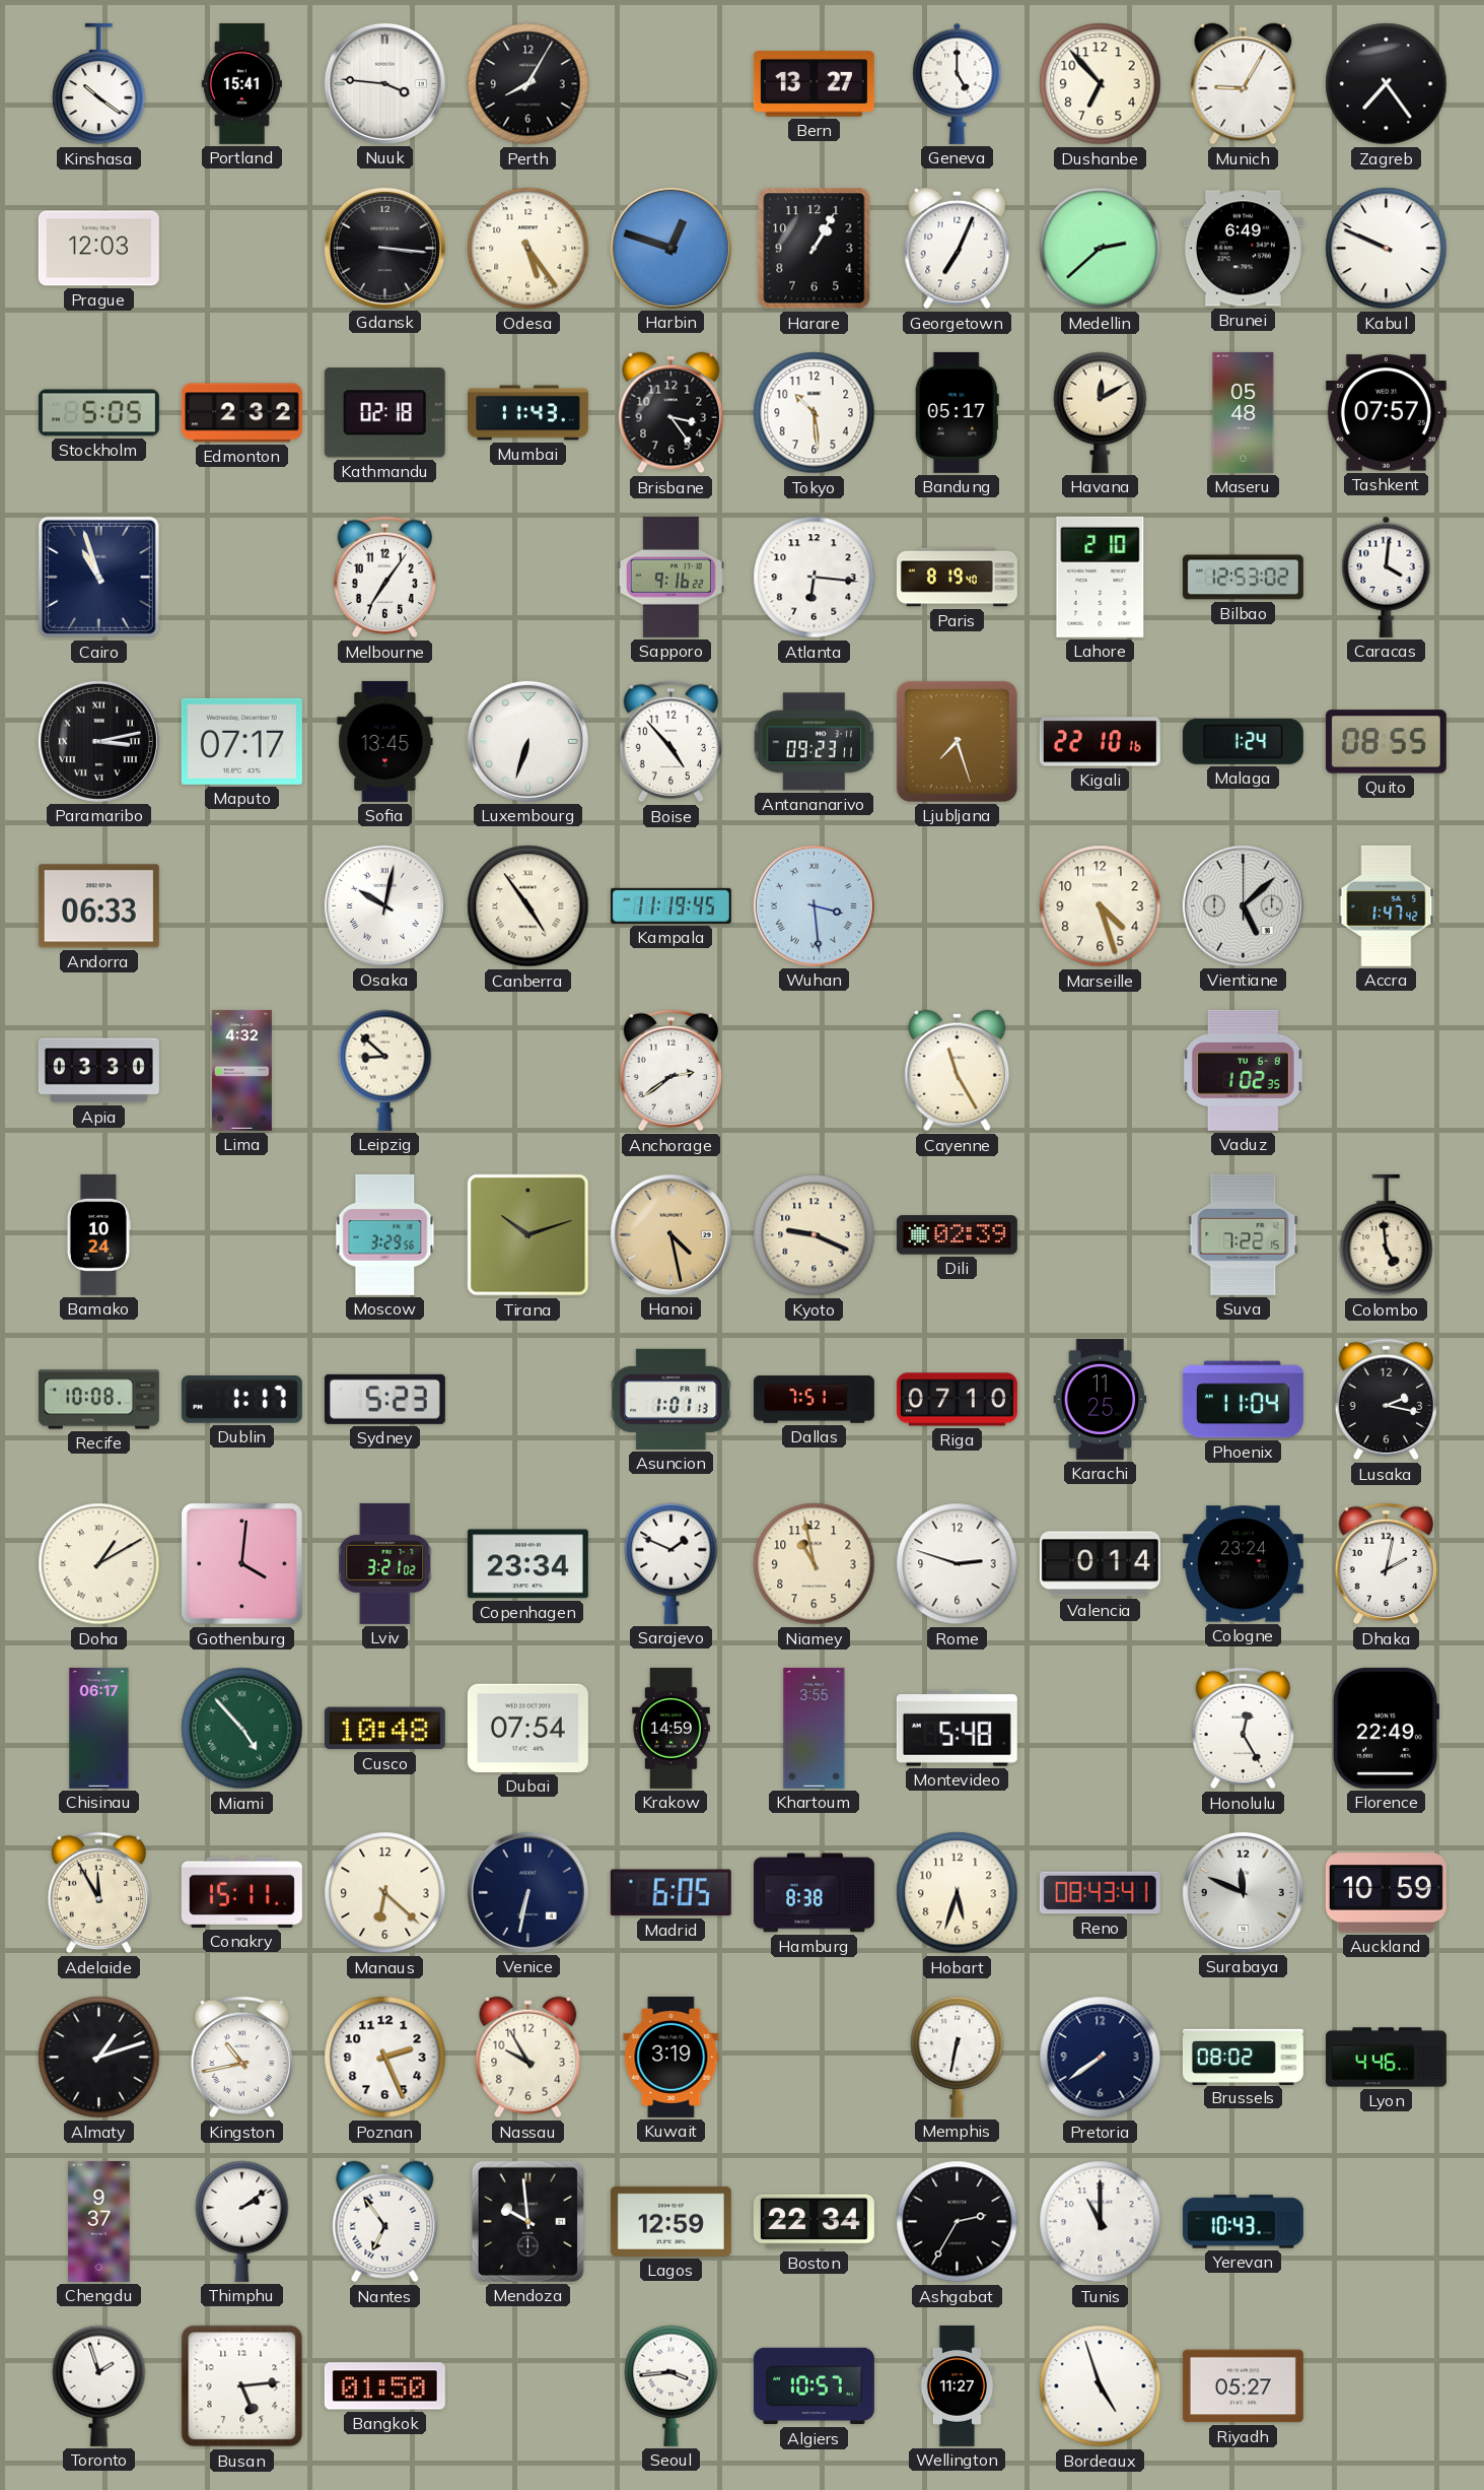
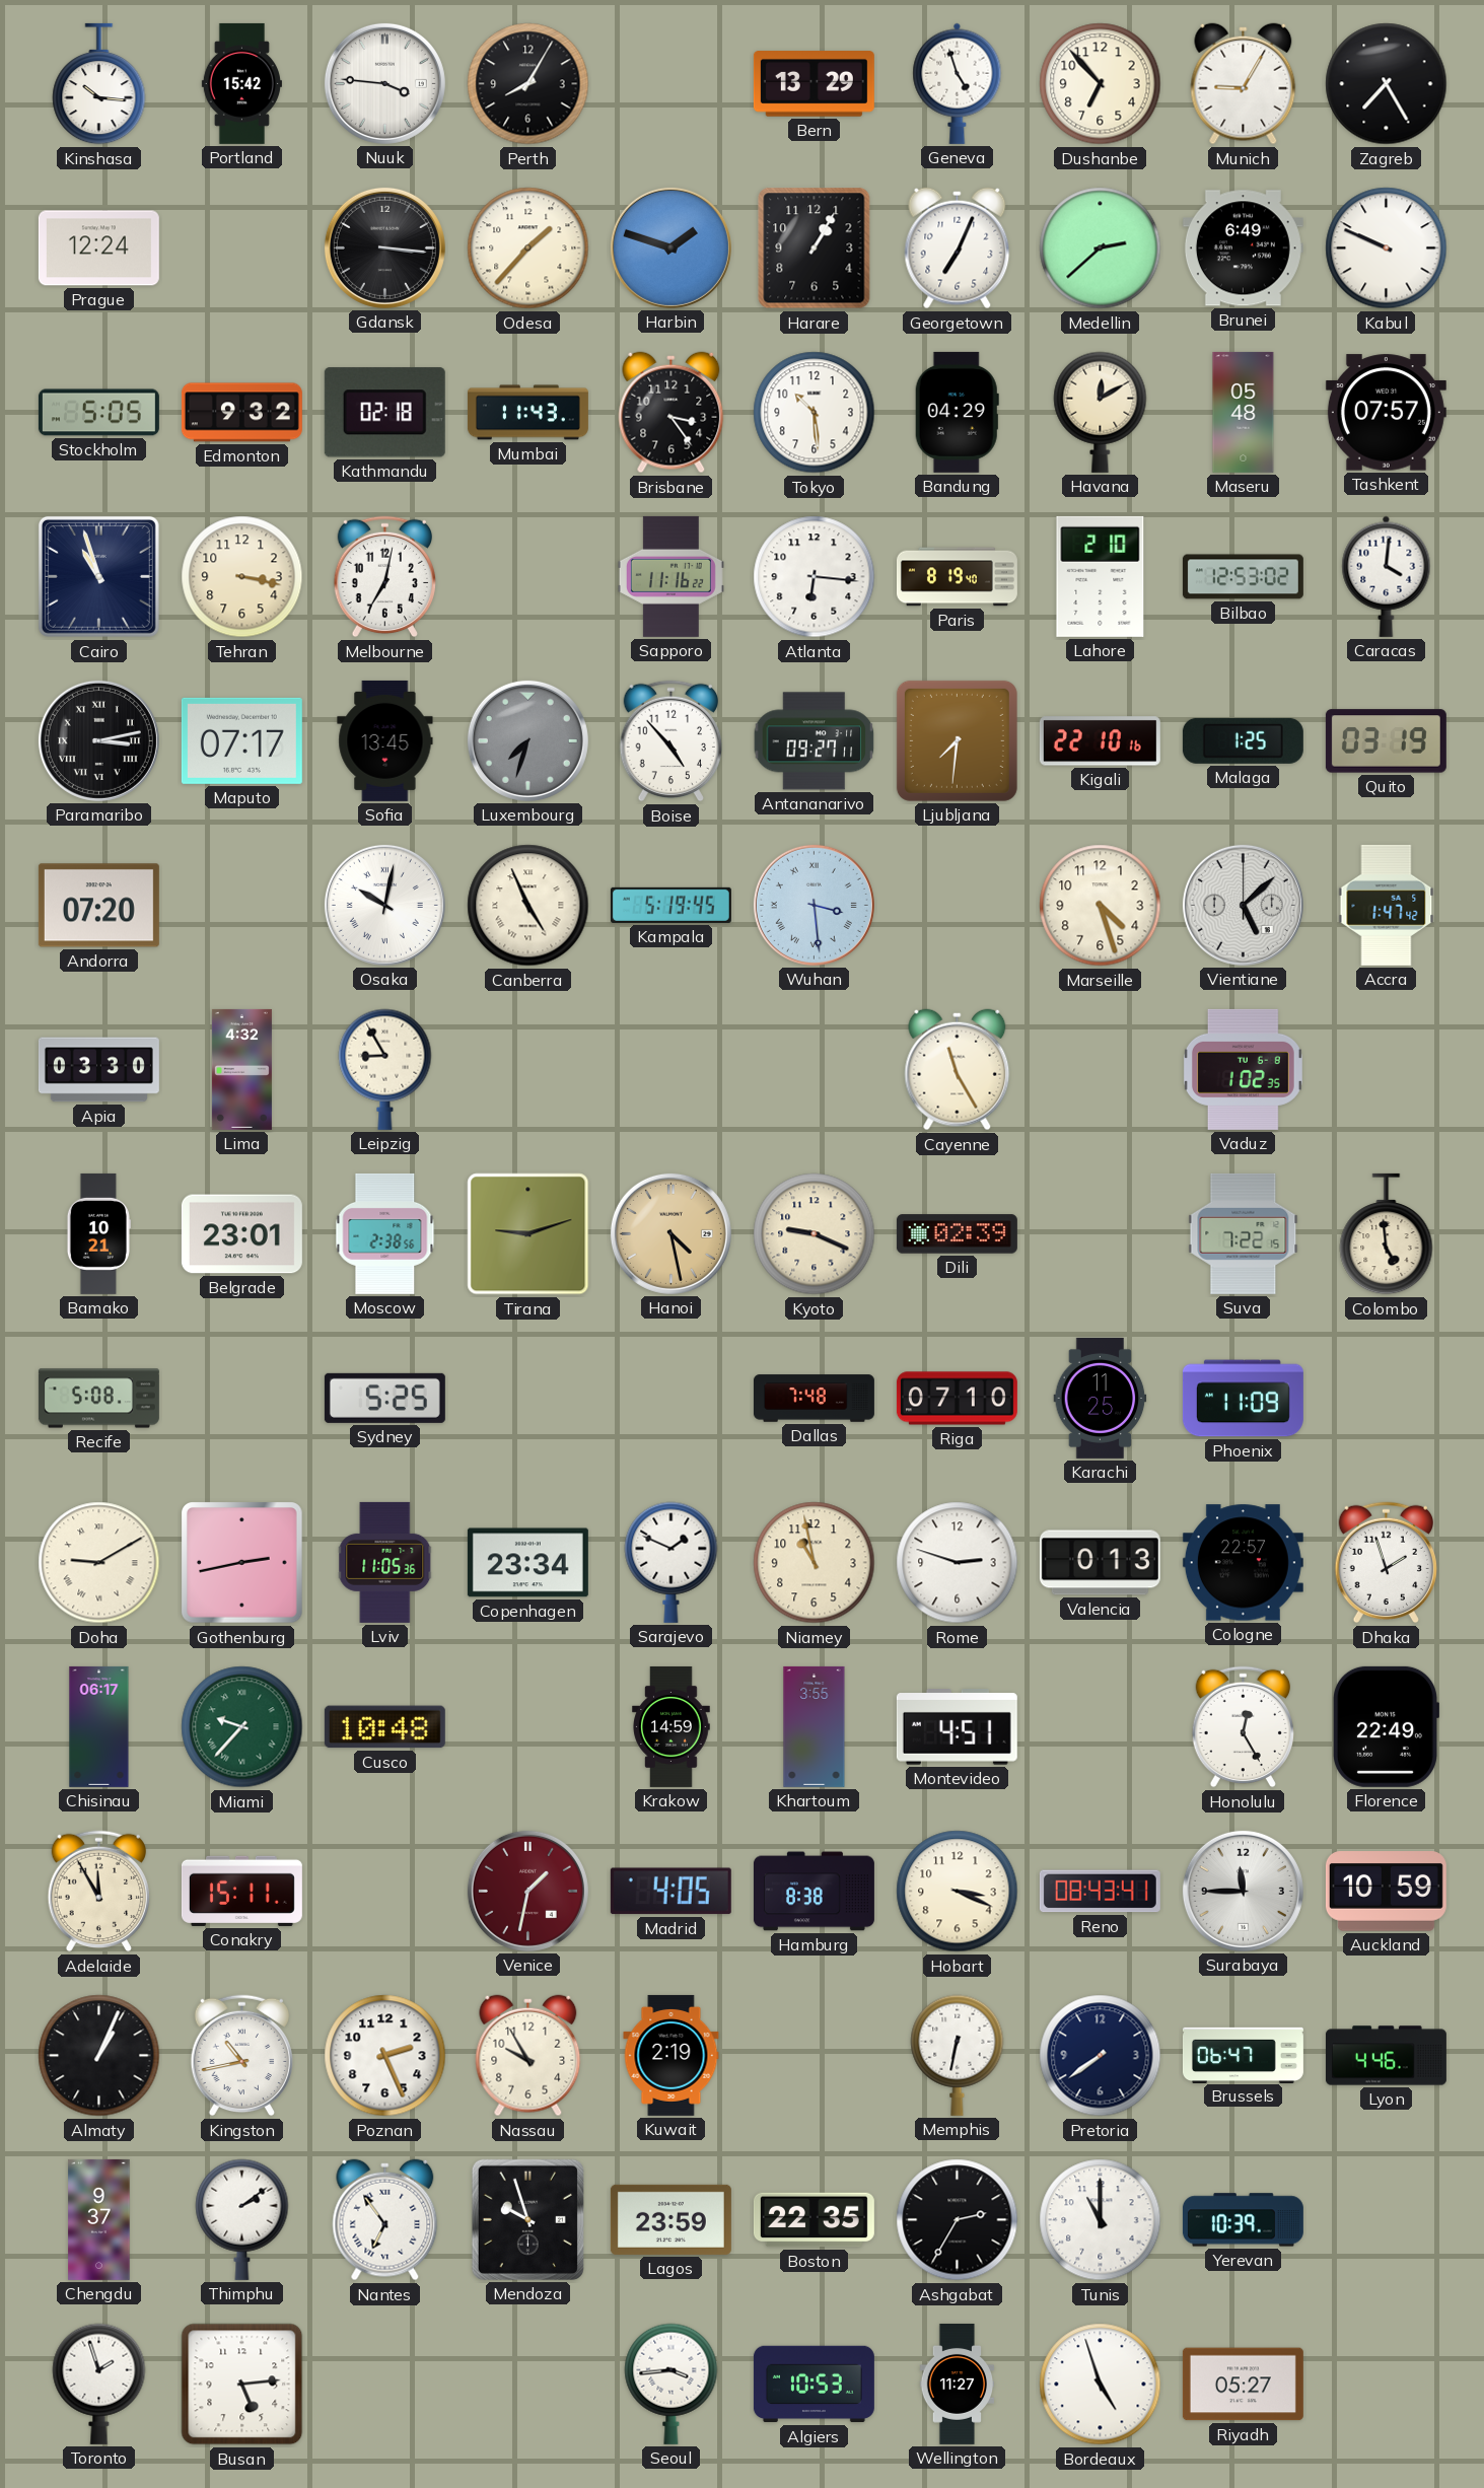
Kinshasa: 10:21 -> 10:16
Portland: 15:41 -> 15:42
Bern: 13:27 -> 13:29
Geneva: 5:00 -> 4:57
Zagreb: 7:24 -> 7:25
Prague: 12:03 -> 12:24
Odesa: 5:24 -> 1:37
Harbin: 12:48 -> 1:48
Edmonton: 2:32 -> 9:32
Bandung: 05:17 -> 04:29
Tehran: none -> 3:17
Melbourne: 7:06 -> 7:02
Sapporo: 9:16 -> 11:16
Luxembourg: 6:33 -> 7:33
Luxembourg dial: white -> grey
Antananarivo: 09:23 -> 09:27
Ljubljana: 7:27 -> 7:31
Malaga: 1:24 -> 1:25
Quito: 08:55 -> 03:19
Andorra: 06:33 -> 07:20
Canberra: 4:54 -> 4:56
Kampala: 11:19 -> 5:19
Leipzig: 8:52 -> 8:55
Anchorage: 2:39 -> none
Bamako: 10:24 -> 10:21
Belgrade: none -> 23:01
Moscow: 3:29 -> 2:38
Tirana: 10:12 -> 9:12
Recife: 10:08 -> 5:08
Dublin: 1:17 -> none
Sydney: 5:23 -> 5:25
Asuncion: 1:01 -> none
Dallas: 7:51 -> 7:48
Phoenix: 11:04 -> 11:09
Lusaka: 2:17 -> none
Doha: 1:10 -> 9:10
Gothenburg: 4:01 -> 2:43
Lviv: 3:21 -> 11:05
Valencia: 0:14 -> 0:13
Cologne: 23:24 -> 22:57
Dhaka: 2:02 -> 1:57
Miami: 4:53 -> 9:37
Dubai: 07:54 -> none
Montevideo: 5:48 -> 4:51
Manaus: 6:22 -> none
Venice: 6:32 -> 1:32
Venice dial: navy -> burgundy
Madrid: 6:05 -> 4:05
Hobart: 5:33 -> 3:19
Surabaya: 11:49 -> 11:45
Almaty: 1:12 -> 1:04
Kuwait: 3:19 -> 2:19
Brussels: 08:02 -> 06:47
Mendoza: 9:59 -> 9:57
Lagos: 12:59 -> 23:59
Boston: 22:34 -> 22:35
Yerevan: 10:43 -> 10:39
Bangkok: 01:50 -> none
Algiers: 10:57 -> 10:53
